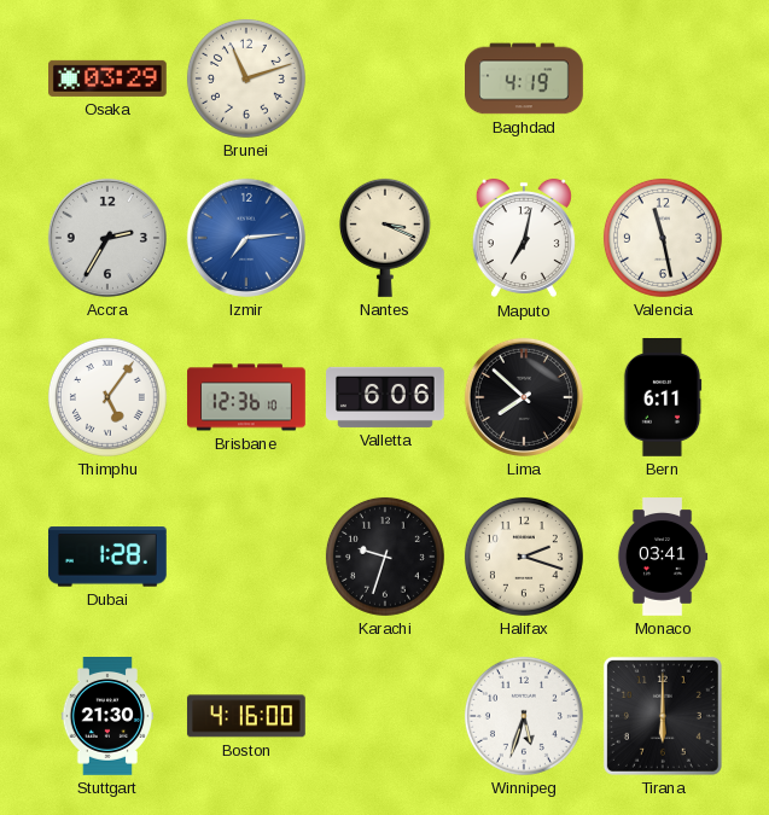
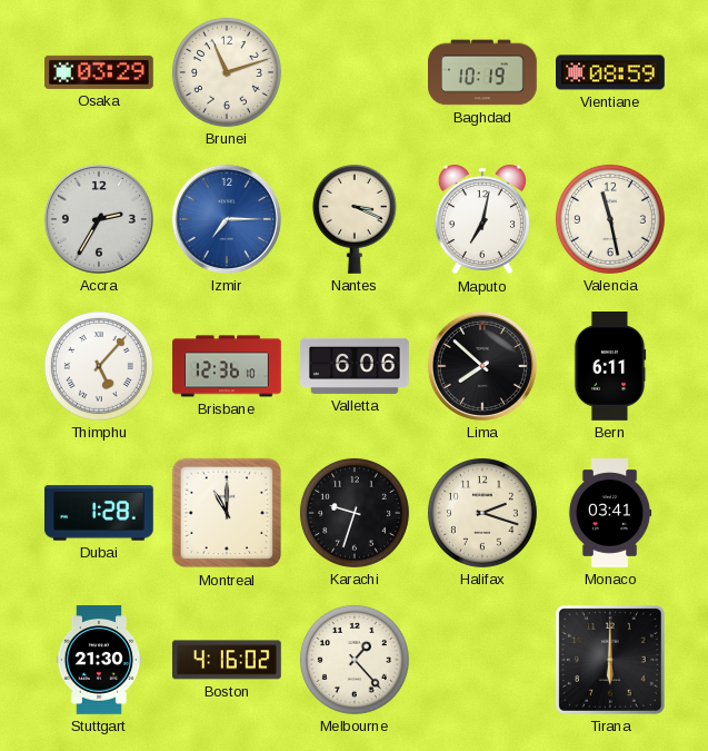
Baghdad: 4:19 -> 10:19
Vientiane: none -> 08:59
Izmir: 7:14 -> 7:15
Thimphu: 5:06 -> 5:07
Montreal: none -> 11:00
Boston: 4:16:00 -> 4:16:02
Melbourne: none -> 1:23
Winnipeg: 5:33 -> none
